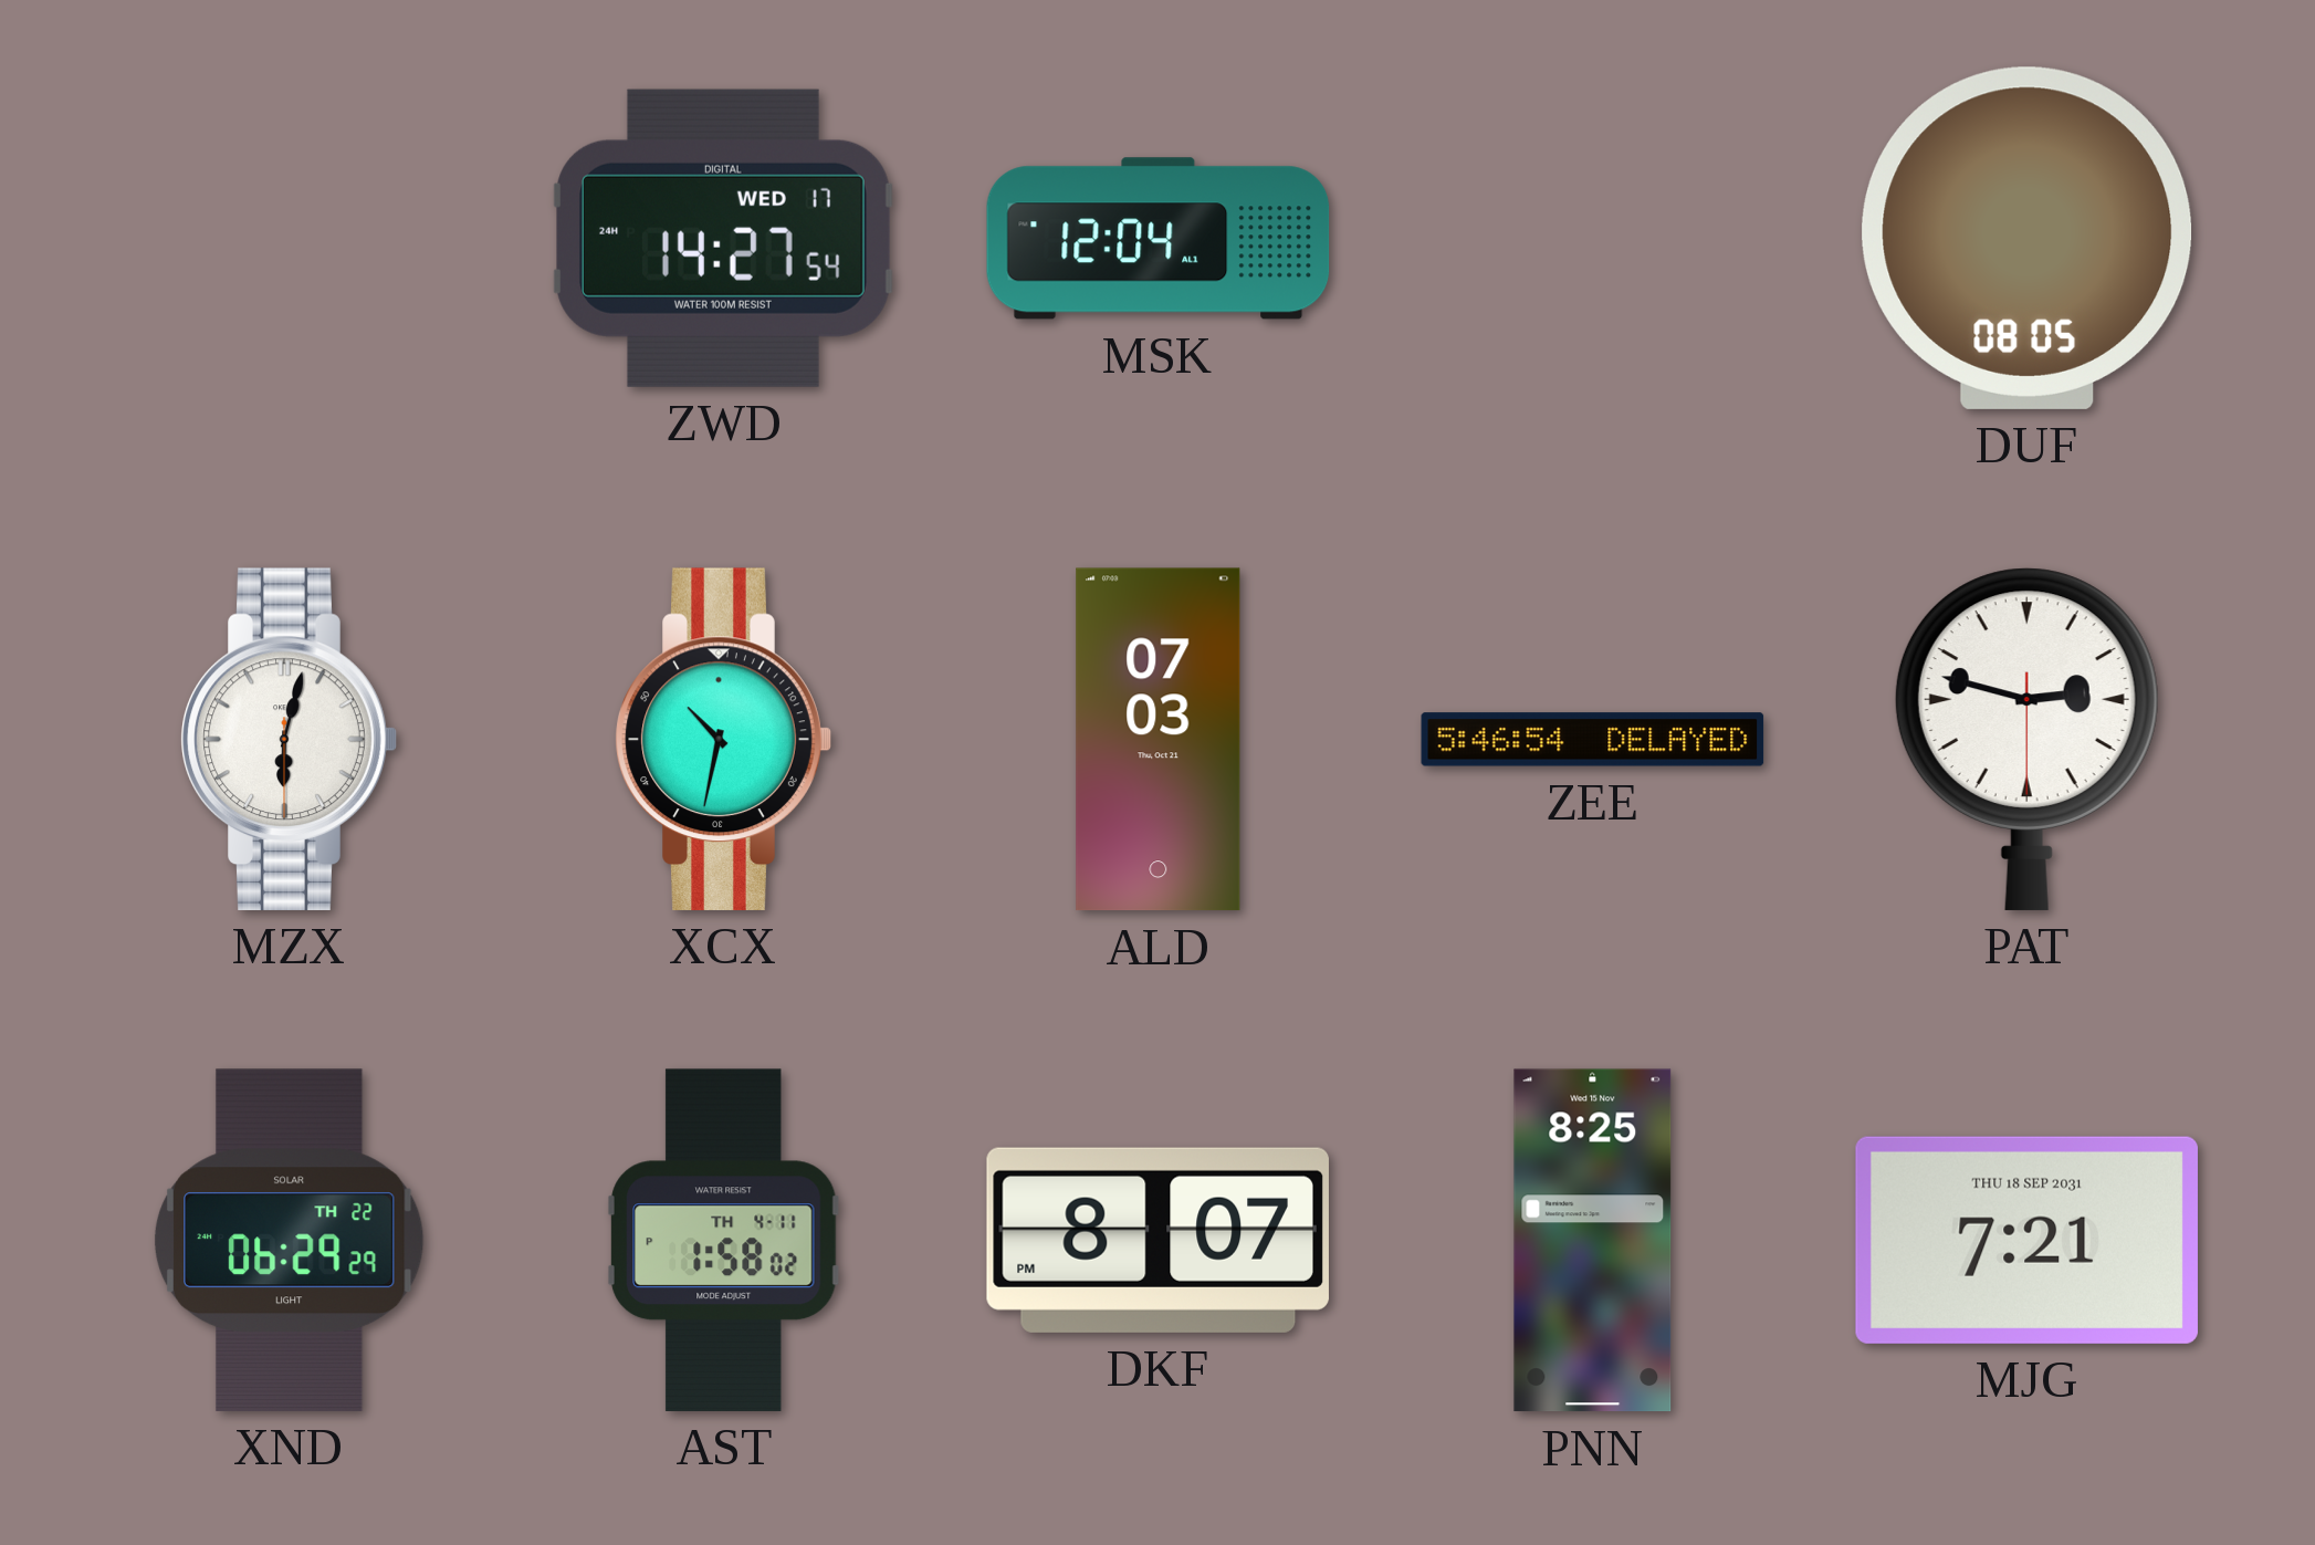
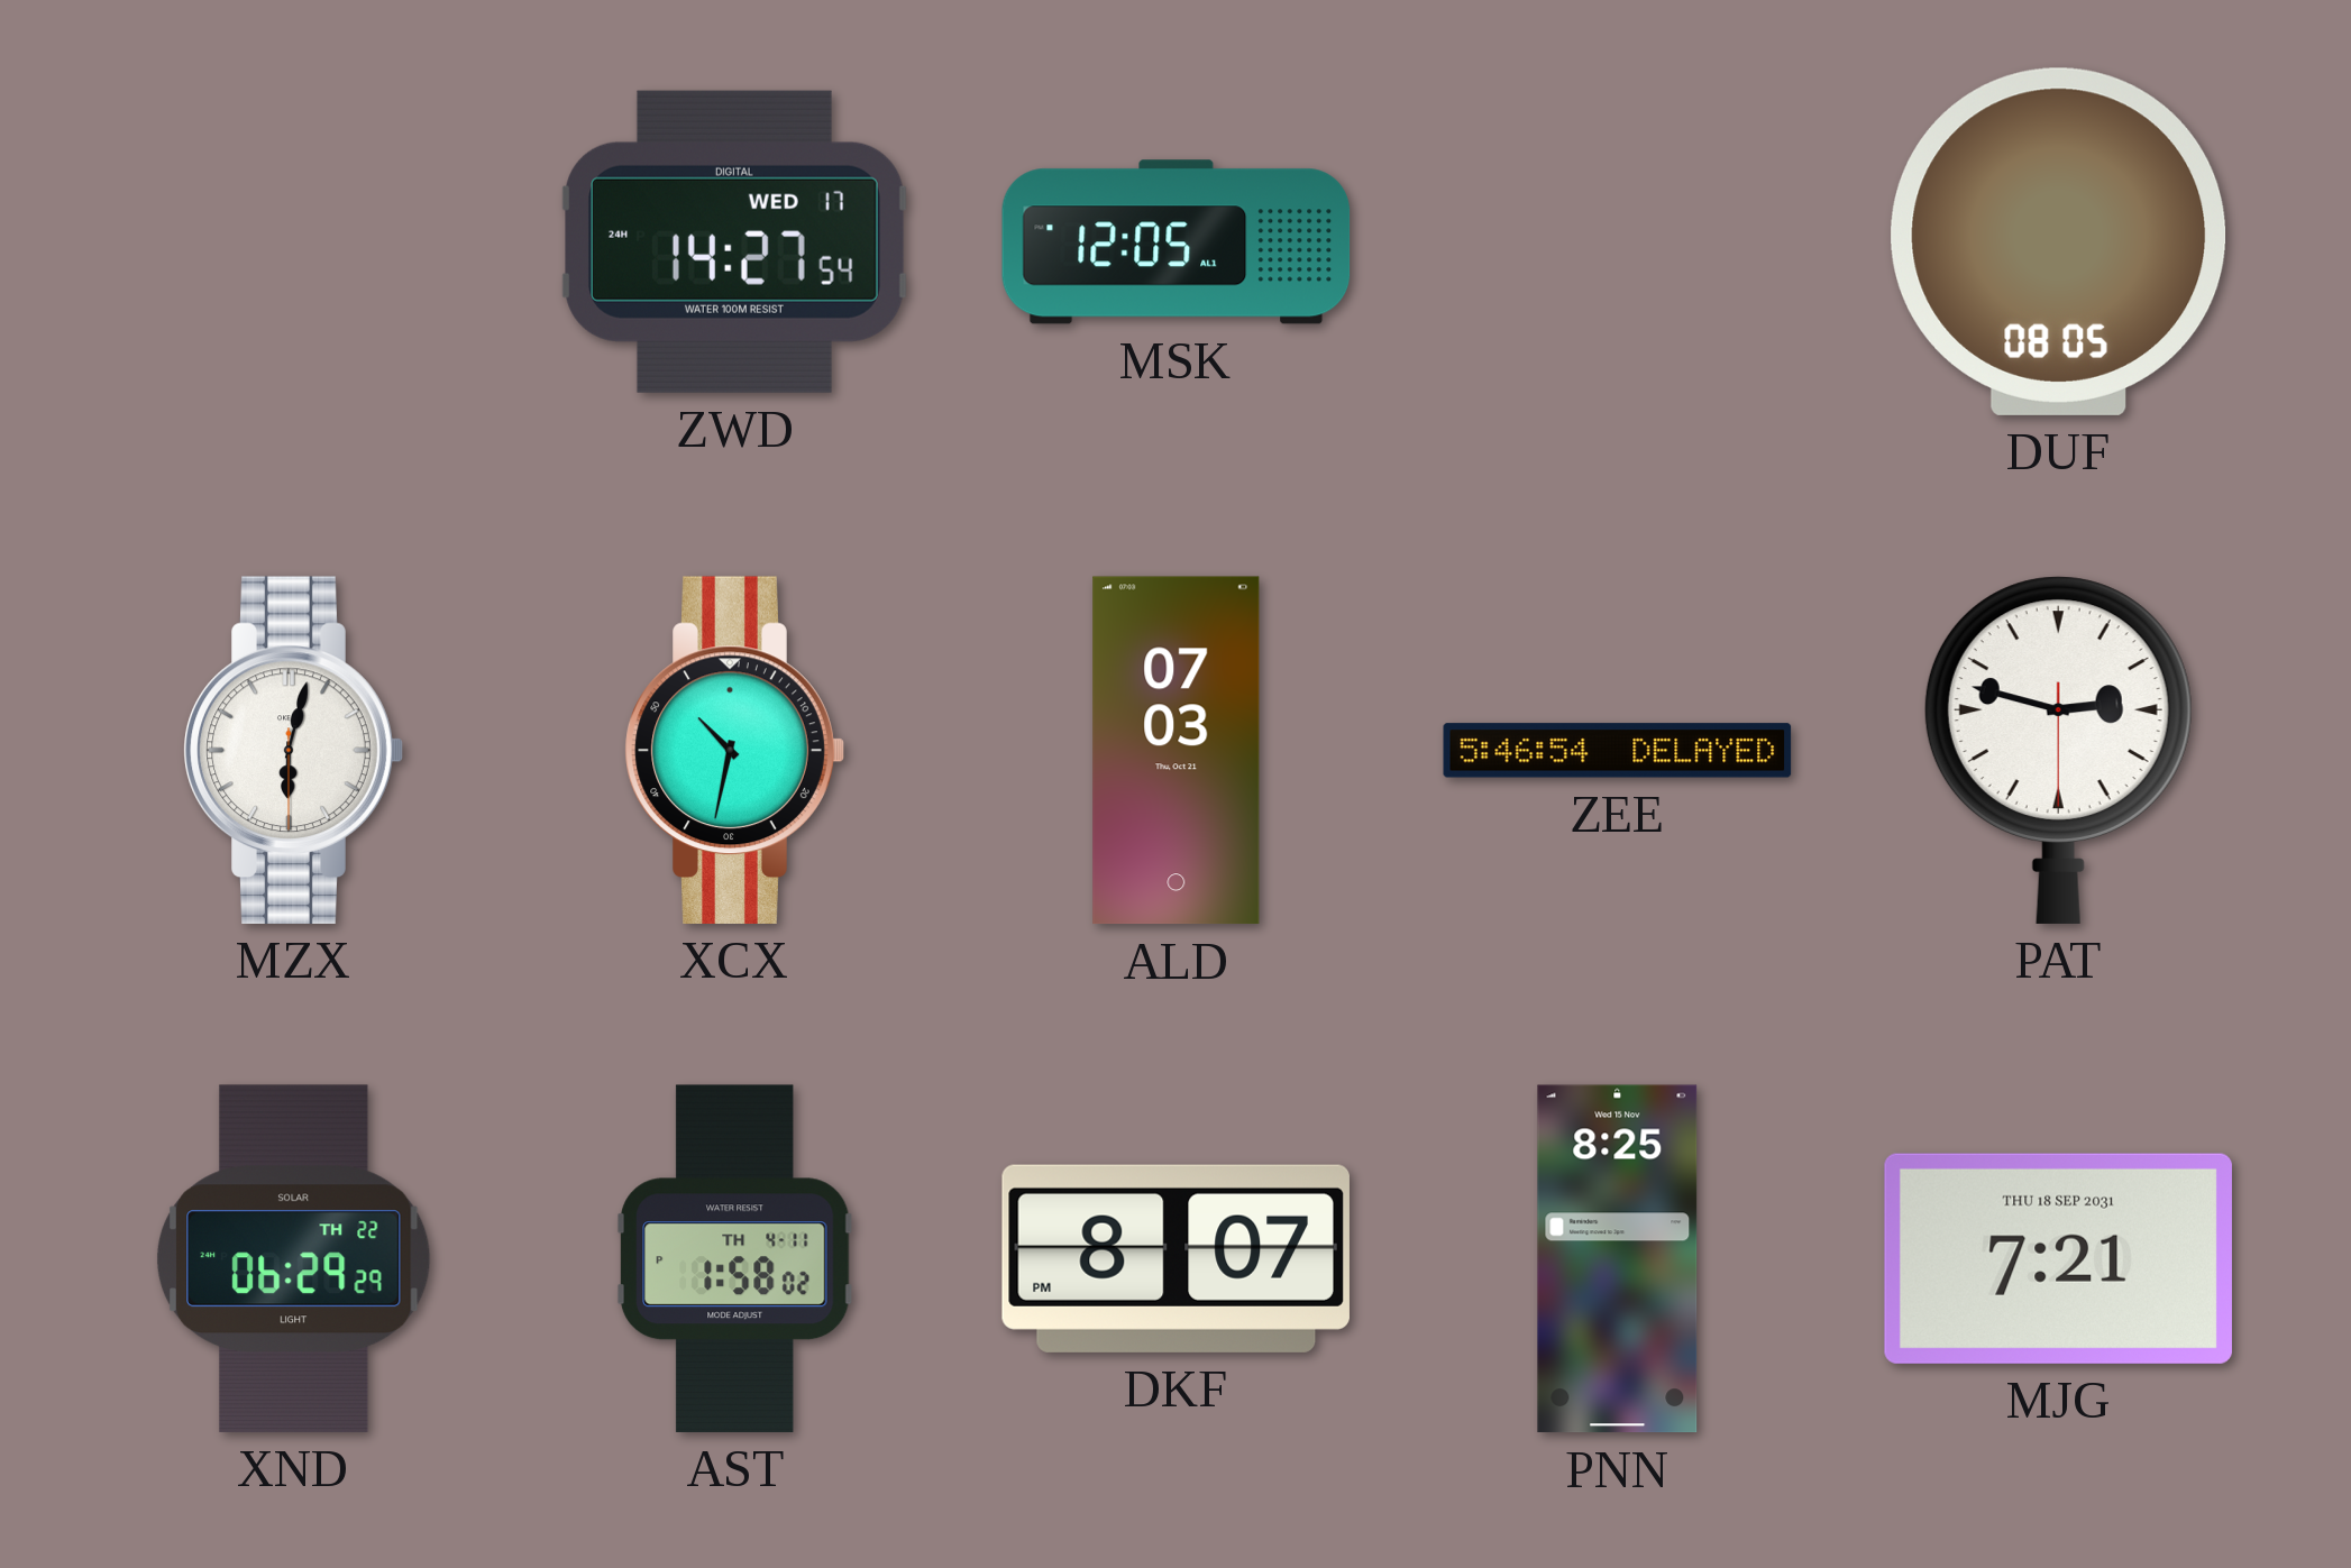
MSK: 12:04 -> 12:05
